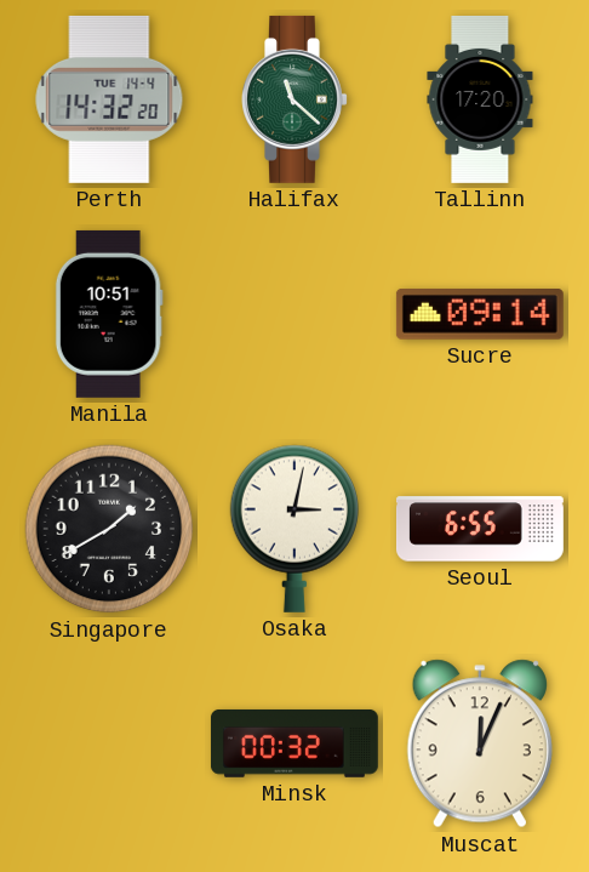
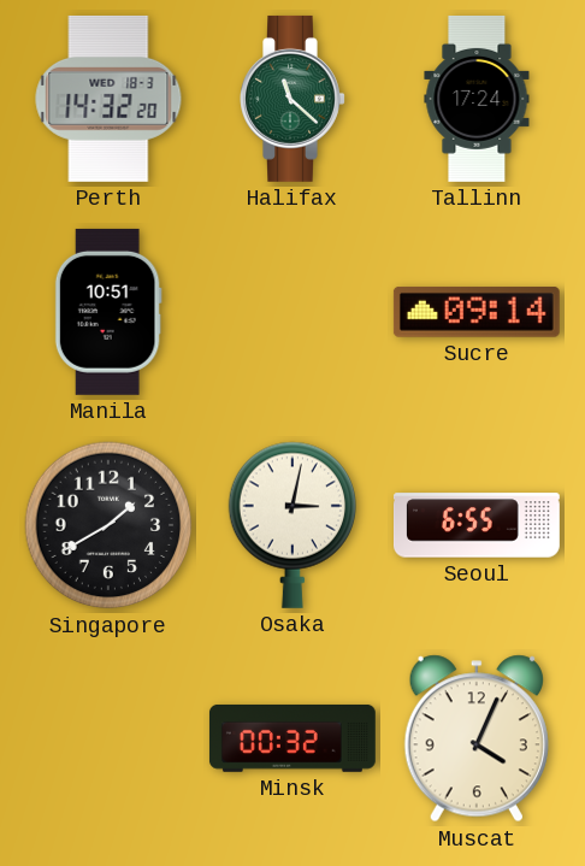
Perth date: TUE 14-4 -> WED 18-3
Tallinn: 17:20 -> 17:24
Muscat: 12:04 -> 4:04
